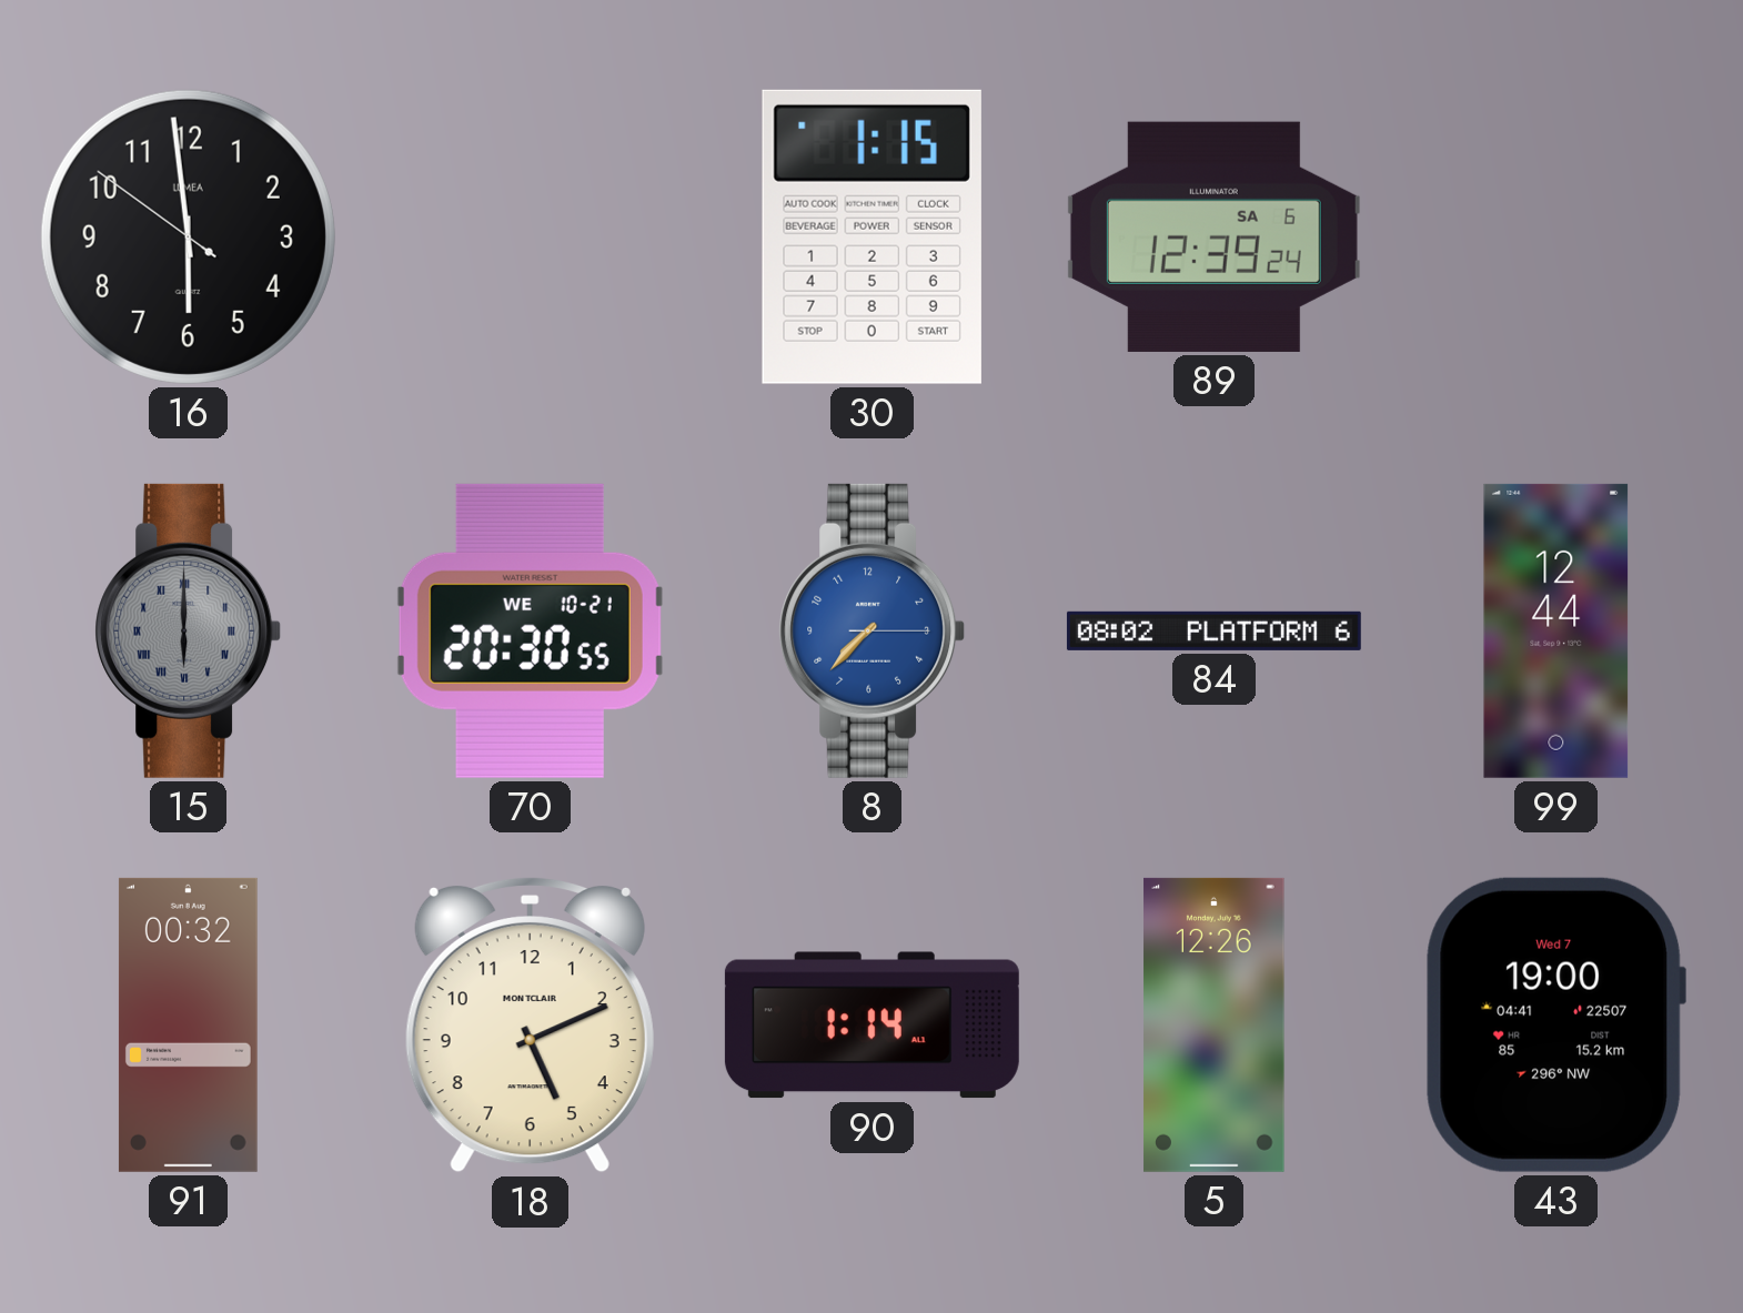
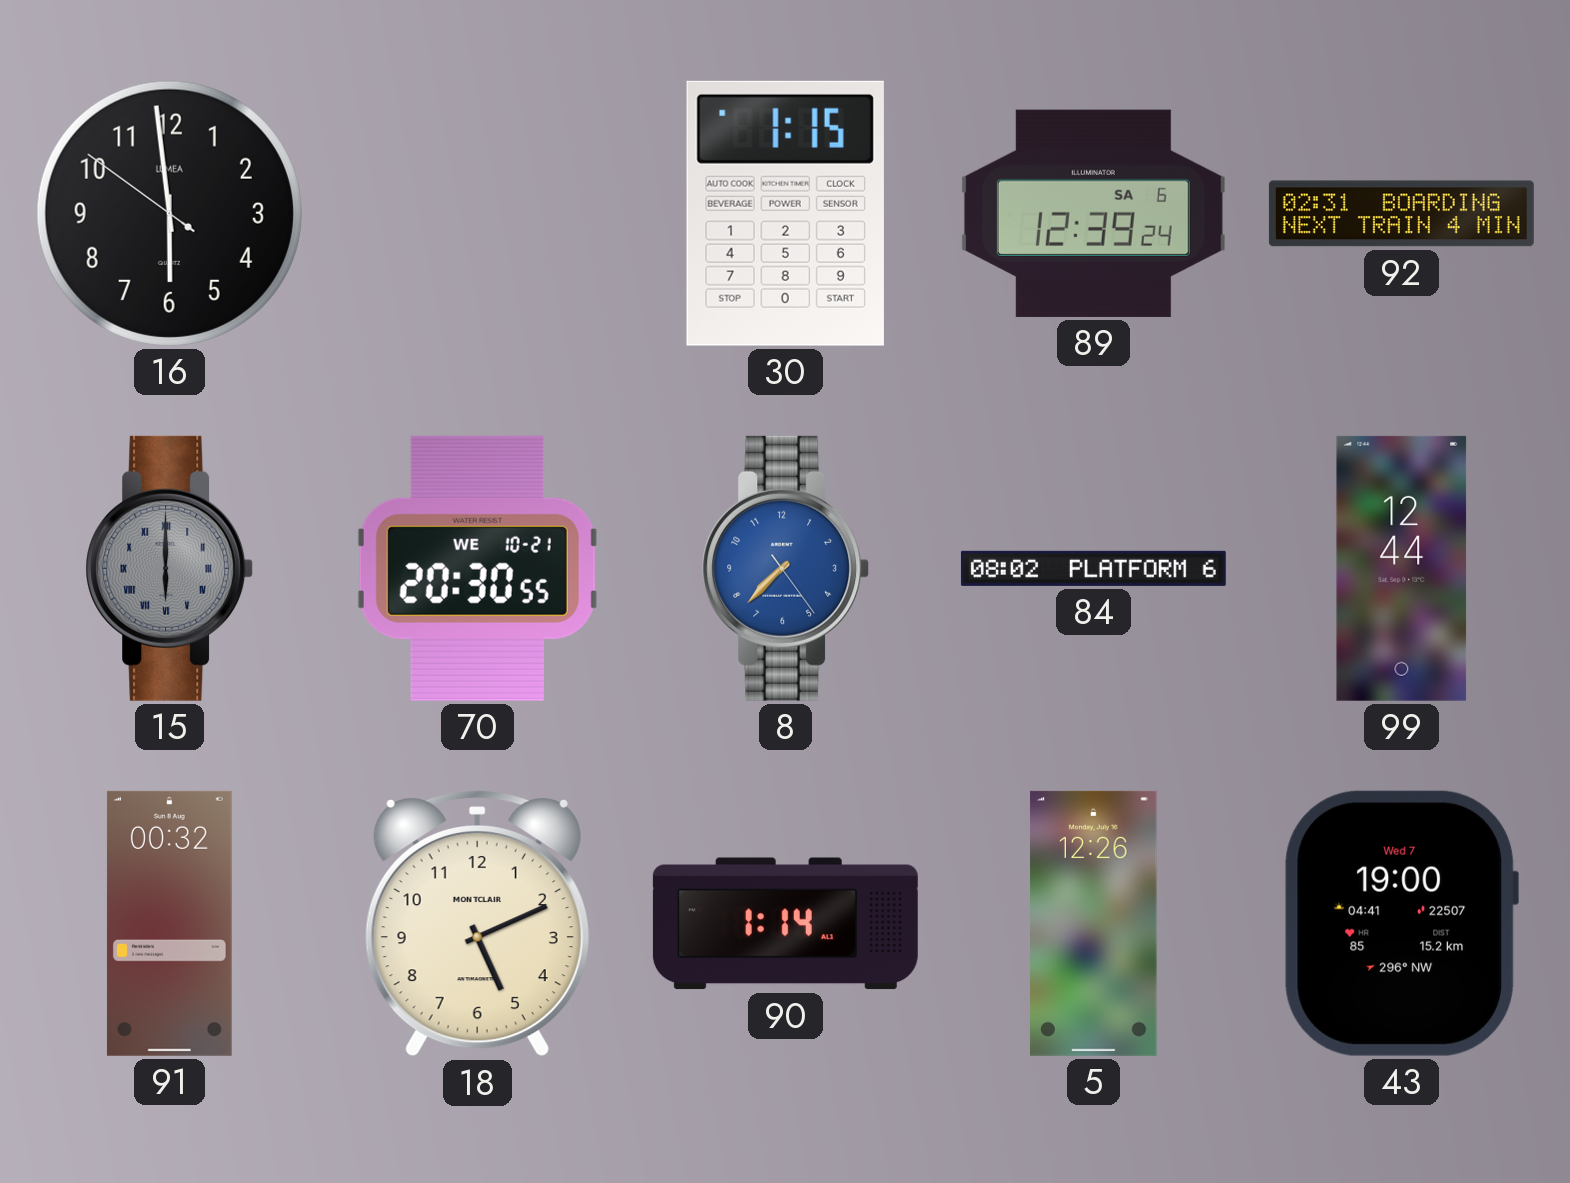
92: none -> 02:31
8: 7:37:15 -> 7:37:24
